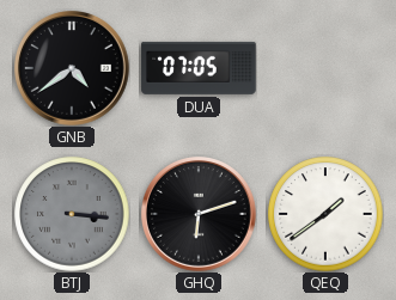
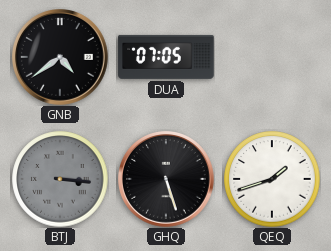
GHQ: 6:12 -> 5:27
QEQ: 1:39 -> 1:42
